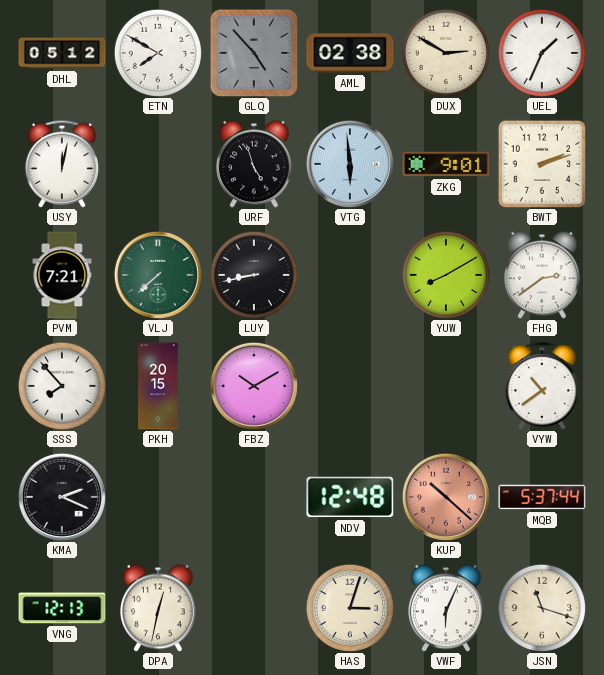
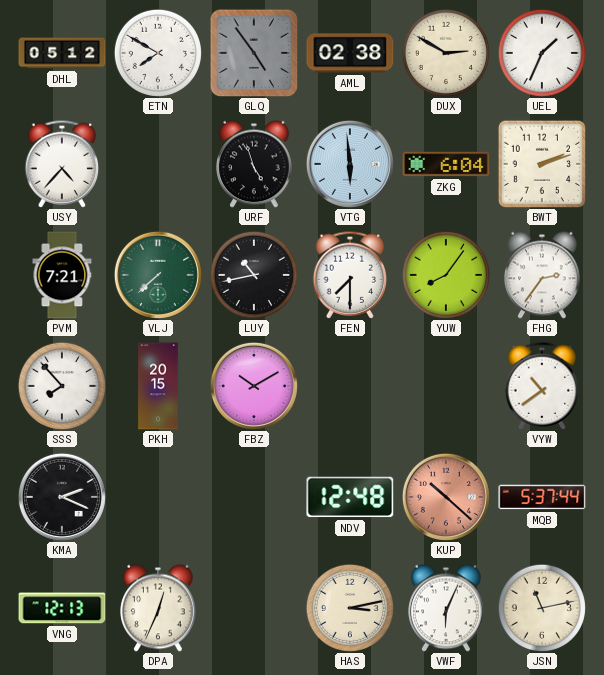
GLQ: 4:53 -> 4:54
USY: 12:02 -> 4:37
ZKG: 9:01 -> 6:04
LUY: 8:43 -> 10:43
FEN: none -> 7:30
YUW: 8:10 -> 8:06
FHG: 2:39 -> 2:36
DPA: 12:32 -> 12:34
HAS: 3:03 -> 3:13
JSN: 11:18 -> 11:13
